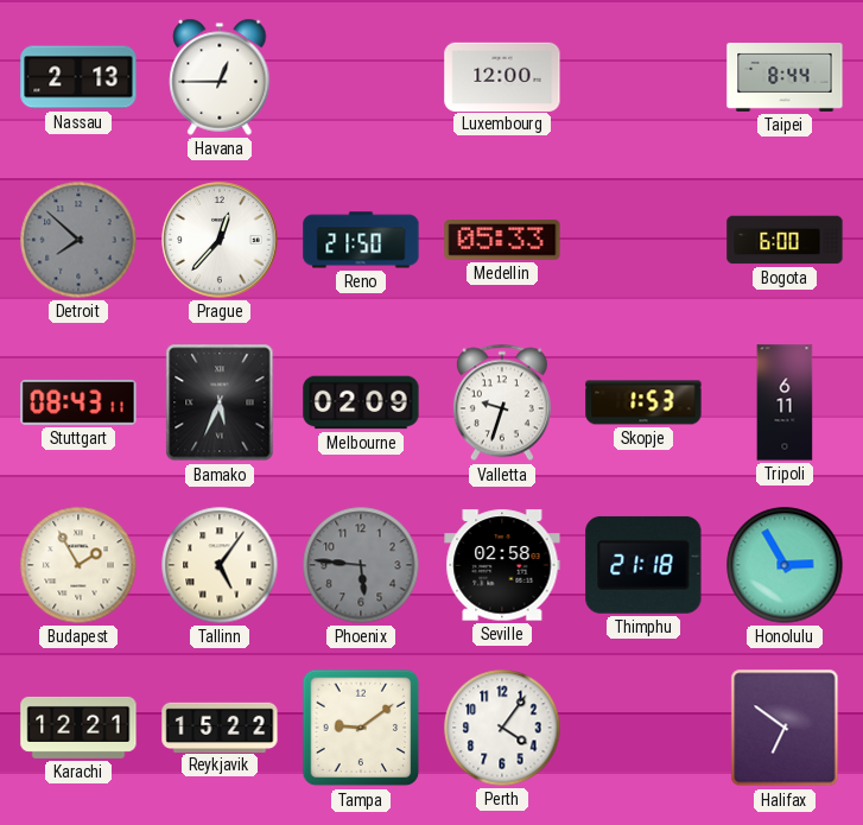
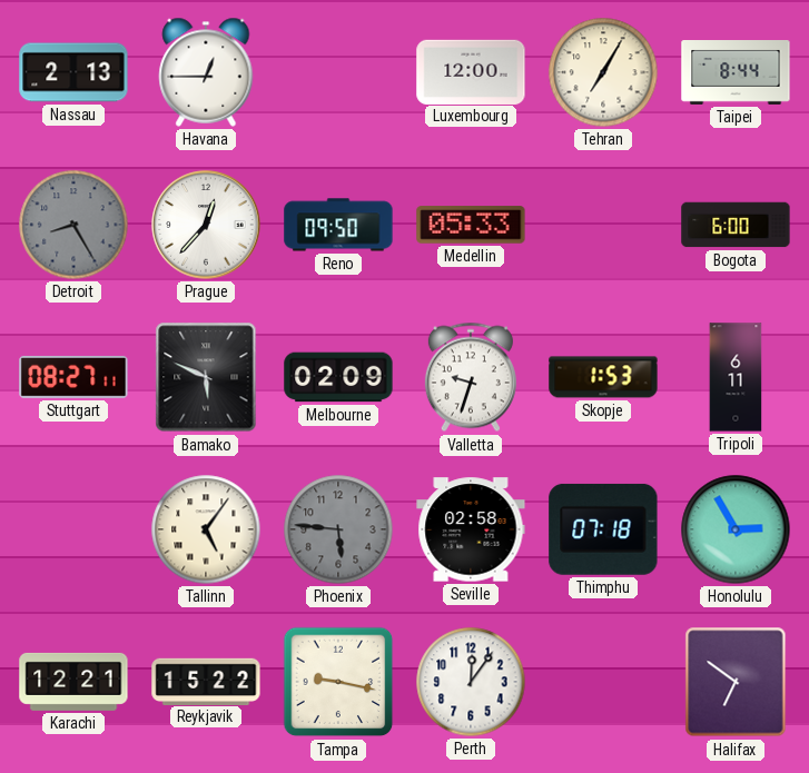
Tehran: none -> 7:05
Detroit: 7:52 -> 8:25
Reno: 21:50 -> 09:50
Stuttgart: 08:43 -> 08:27
Bamako: 5:34 -> 5:49
Budapest: 1:55 -> none
Thimphu: 21:18 -> 07:18
Tampa: 9:09 -> 9:17
Perth: 4:06 -> 12:06
